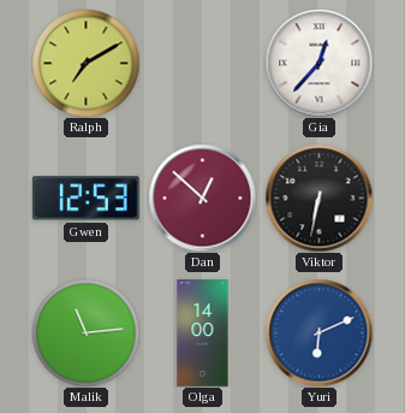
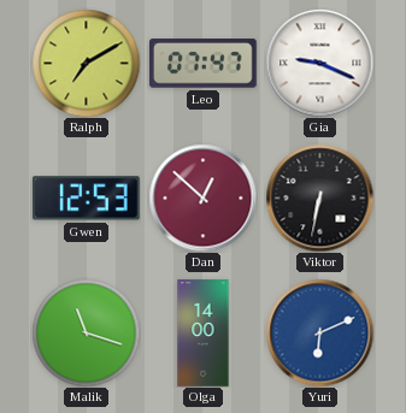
Leo: none -> 07:47
Gia: 12:37 -> 9:19
Malik: 11:14 -> 11:18
